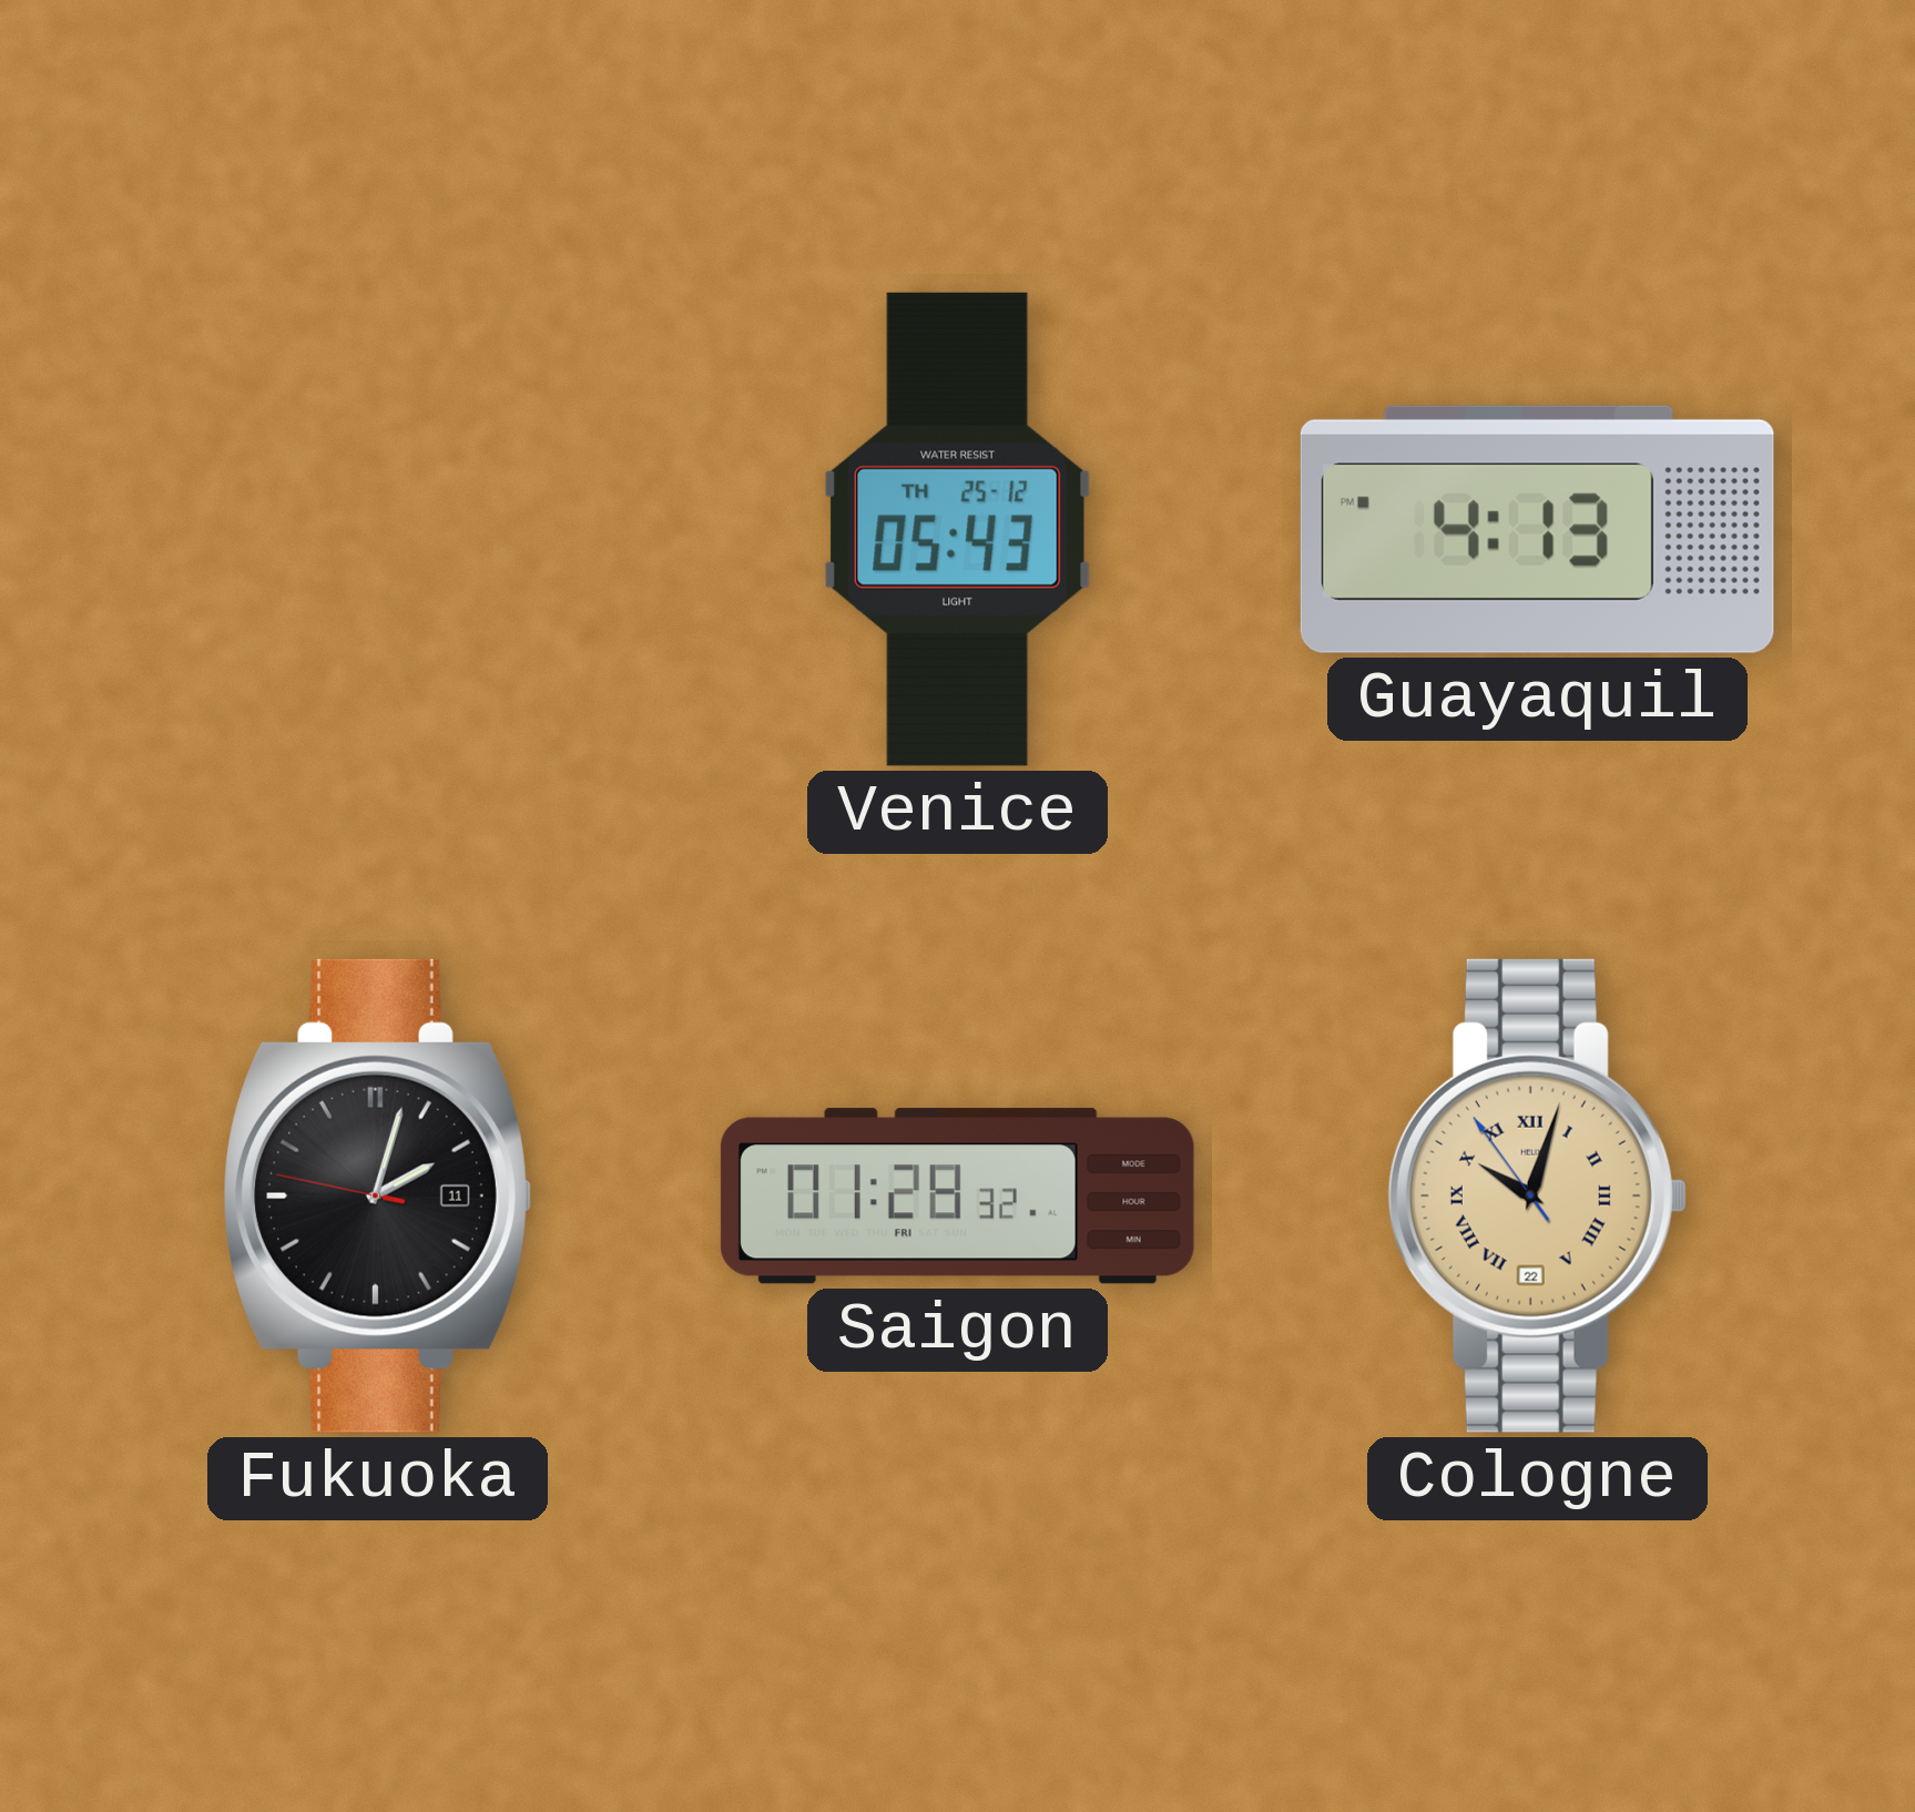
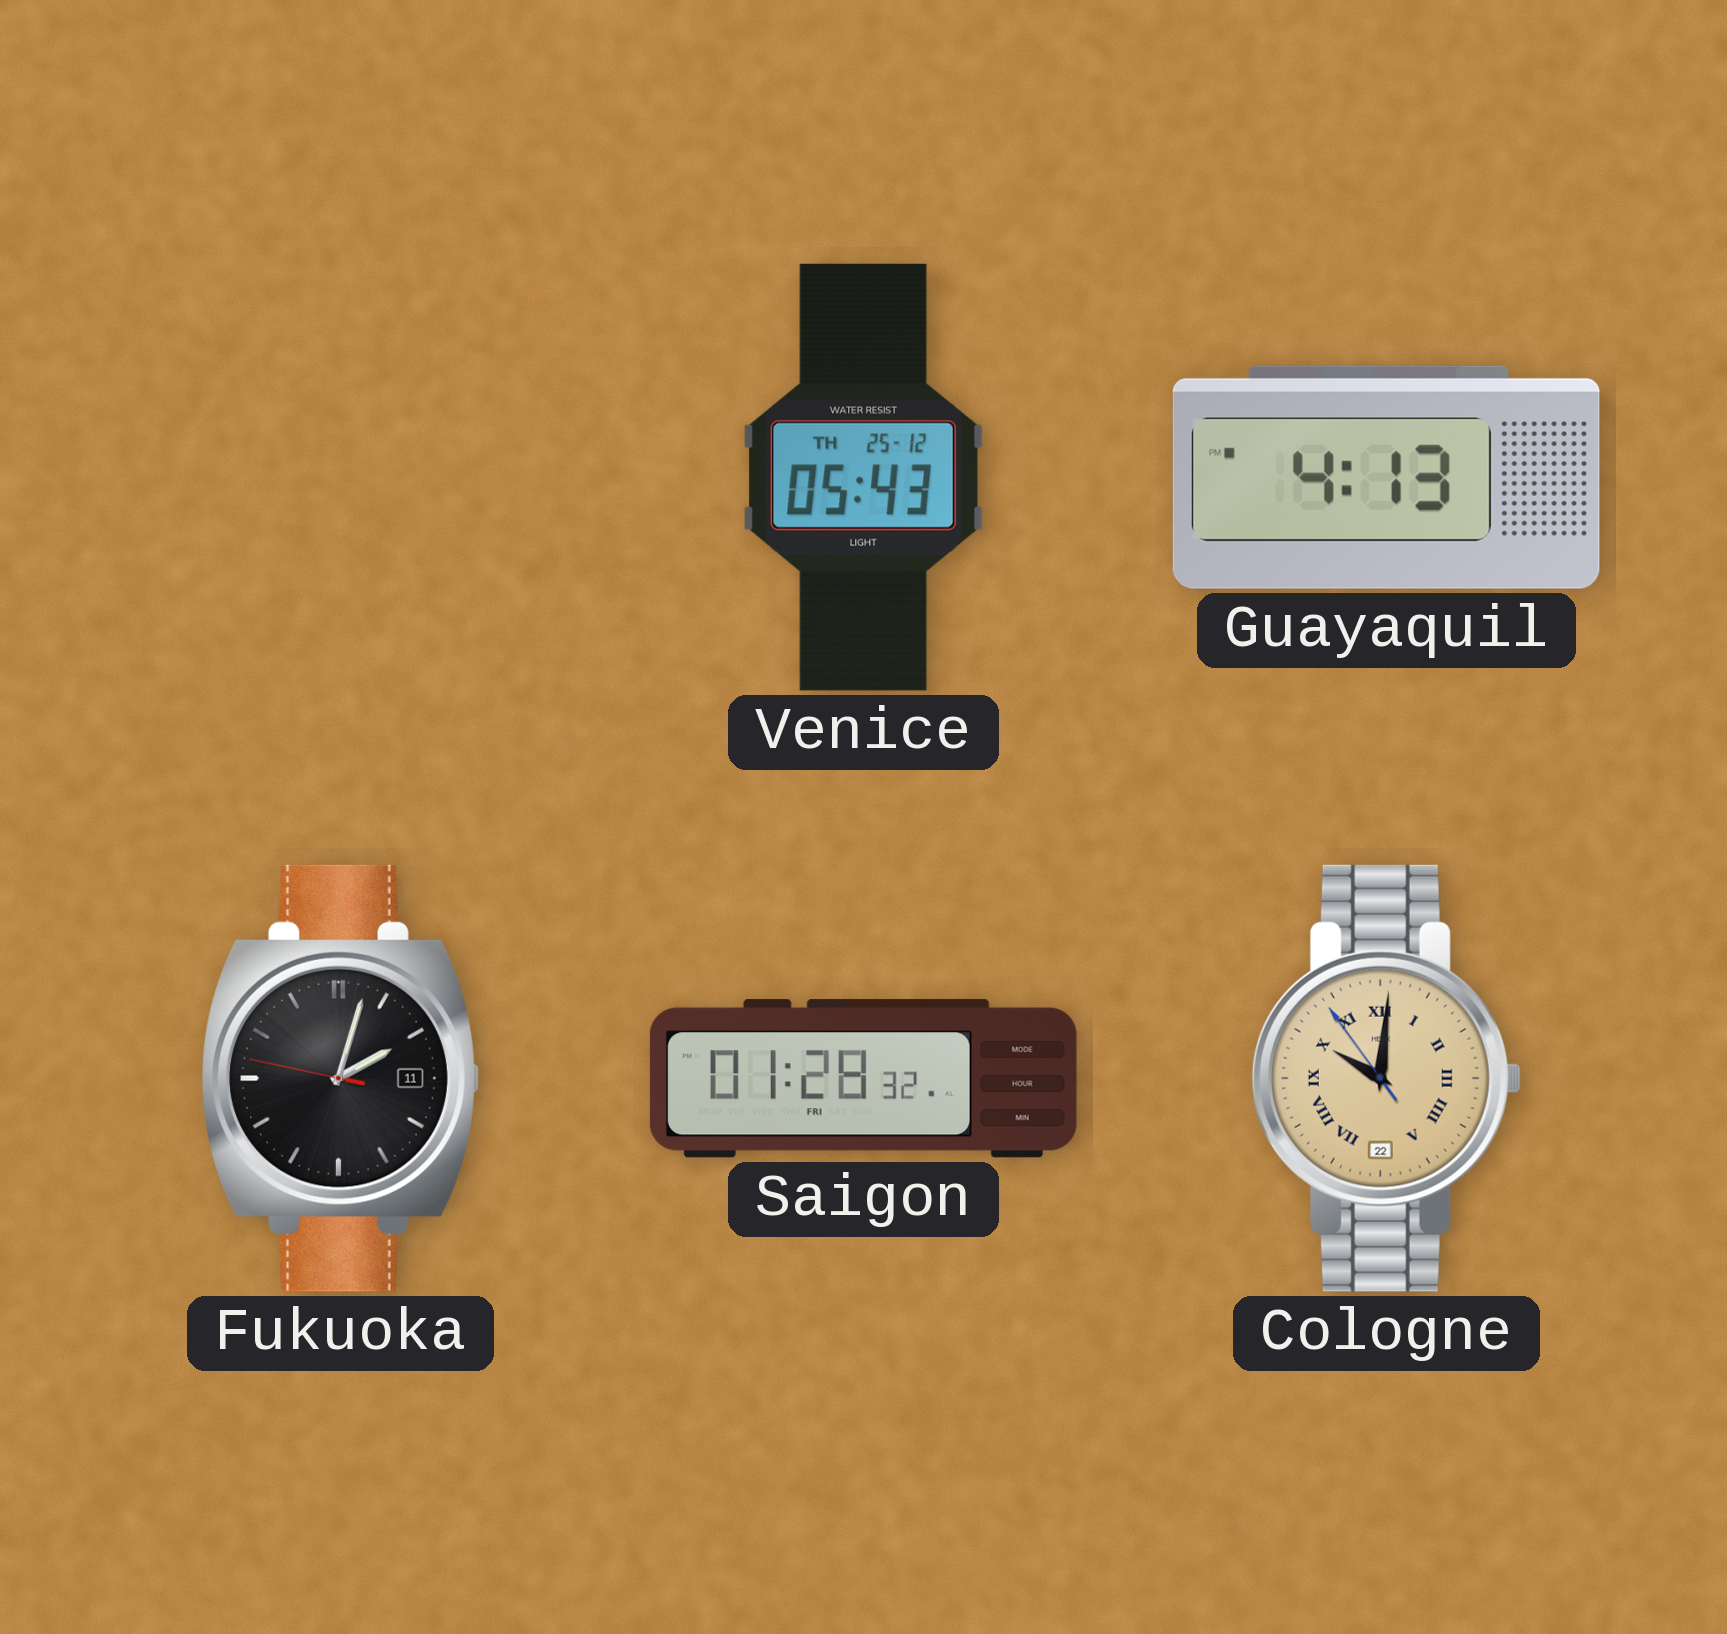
Cologne: 10:02 -> 10:00
